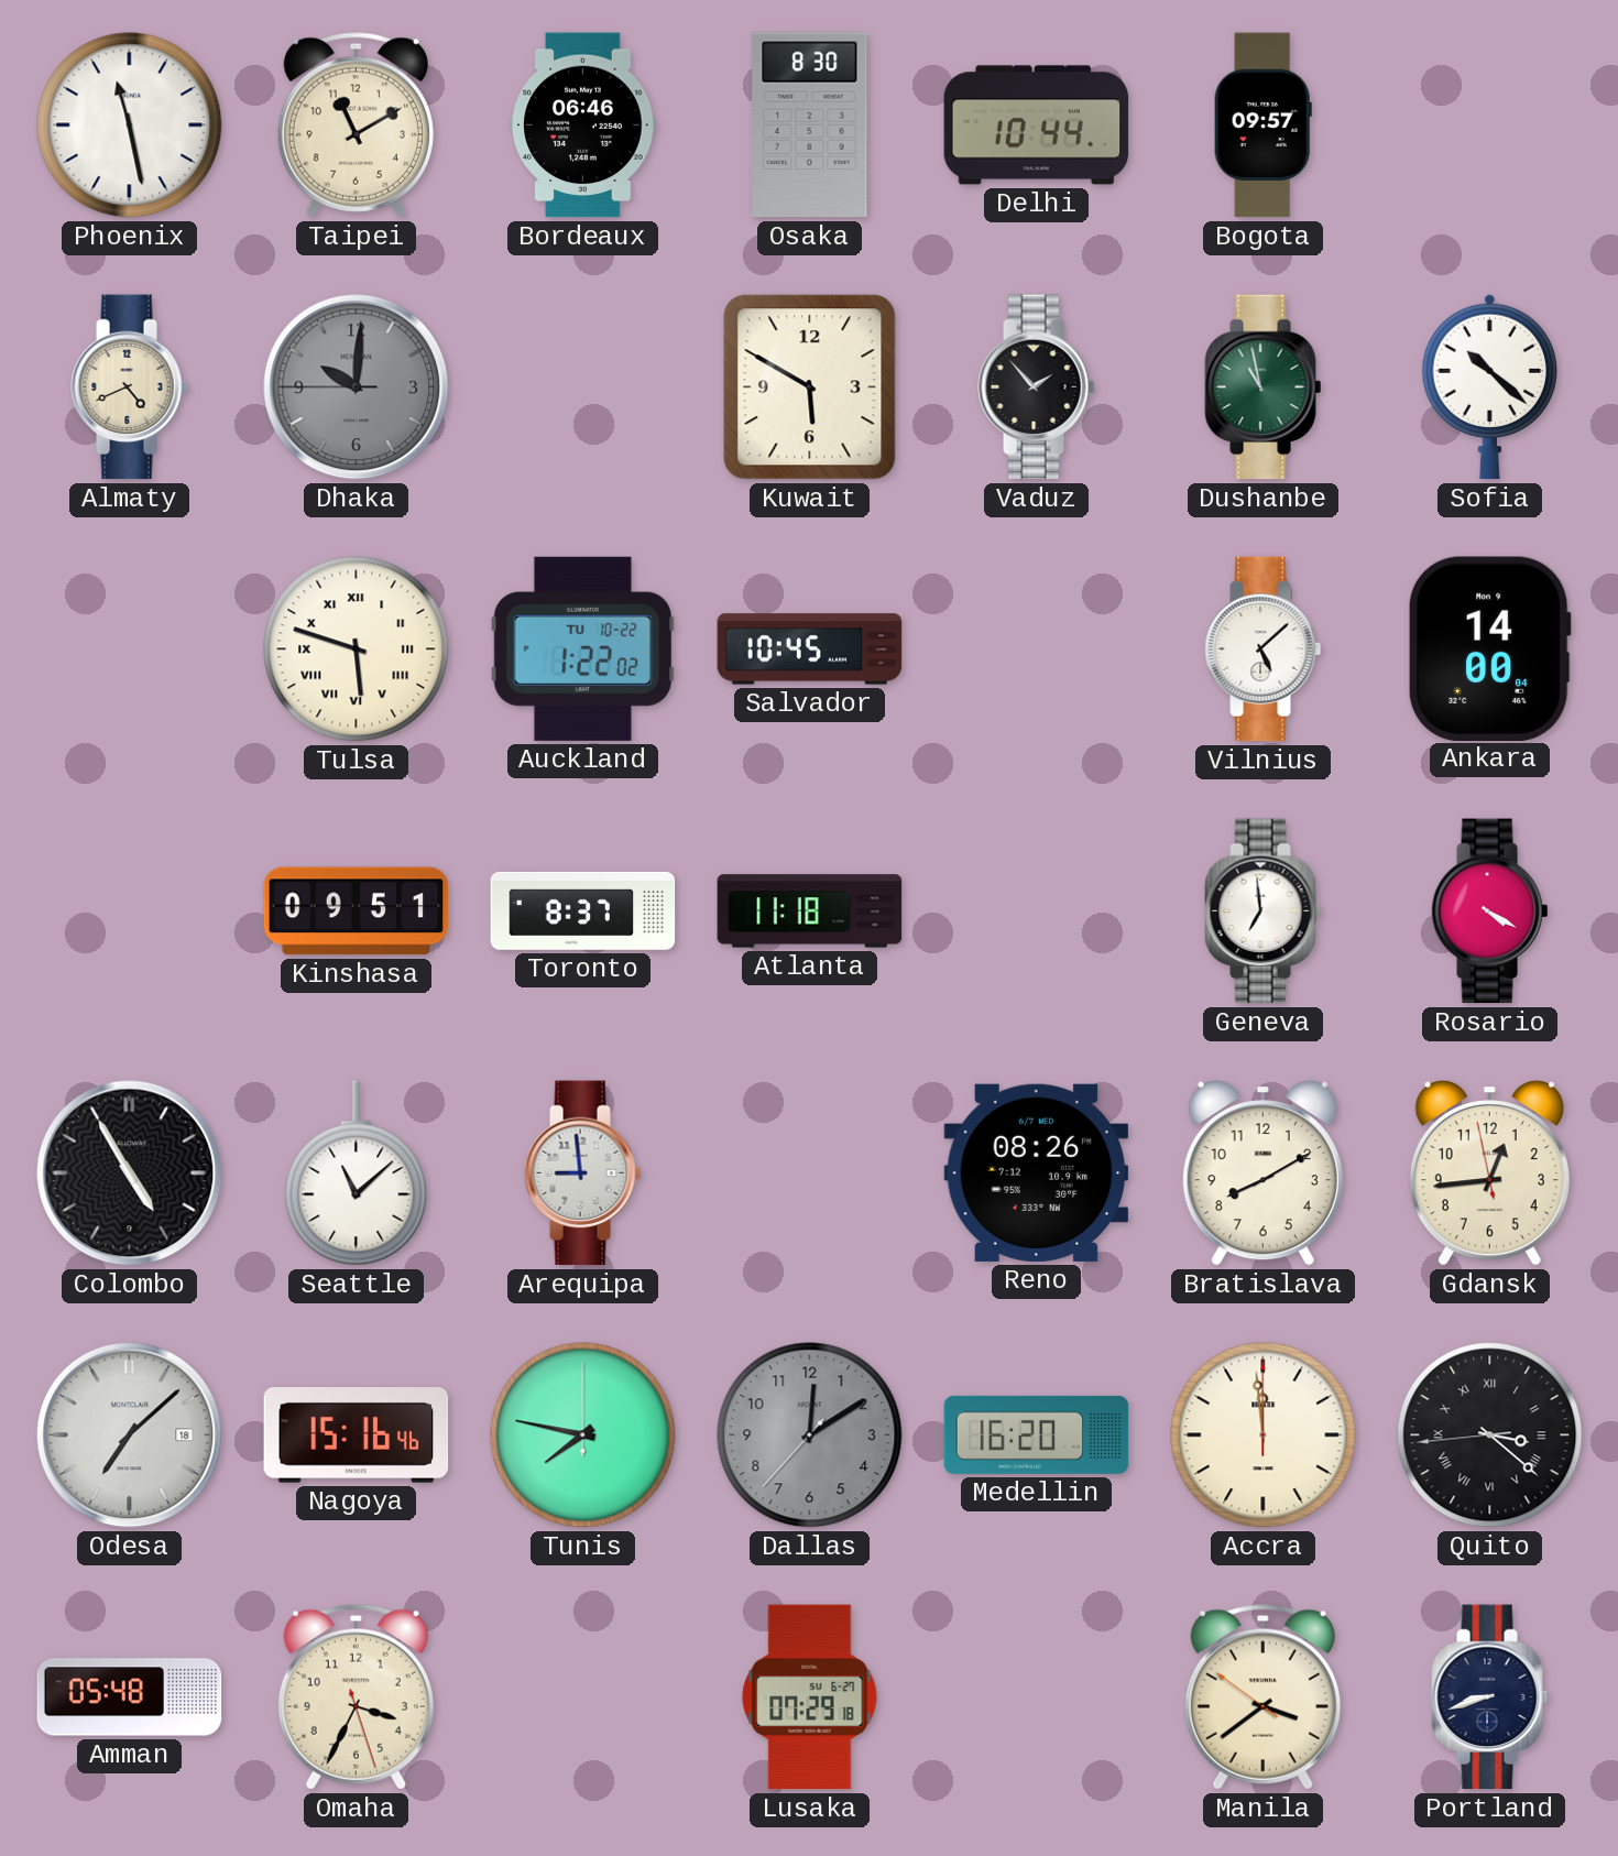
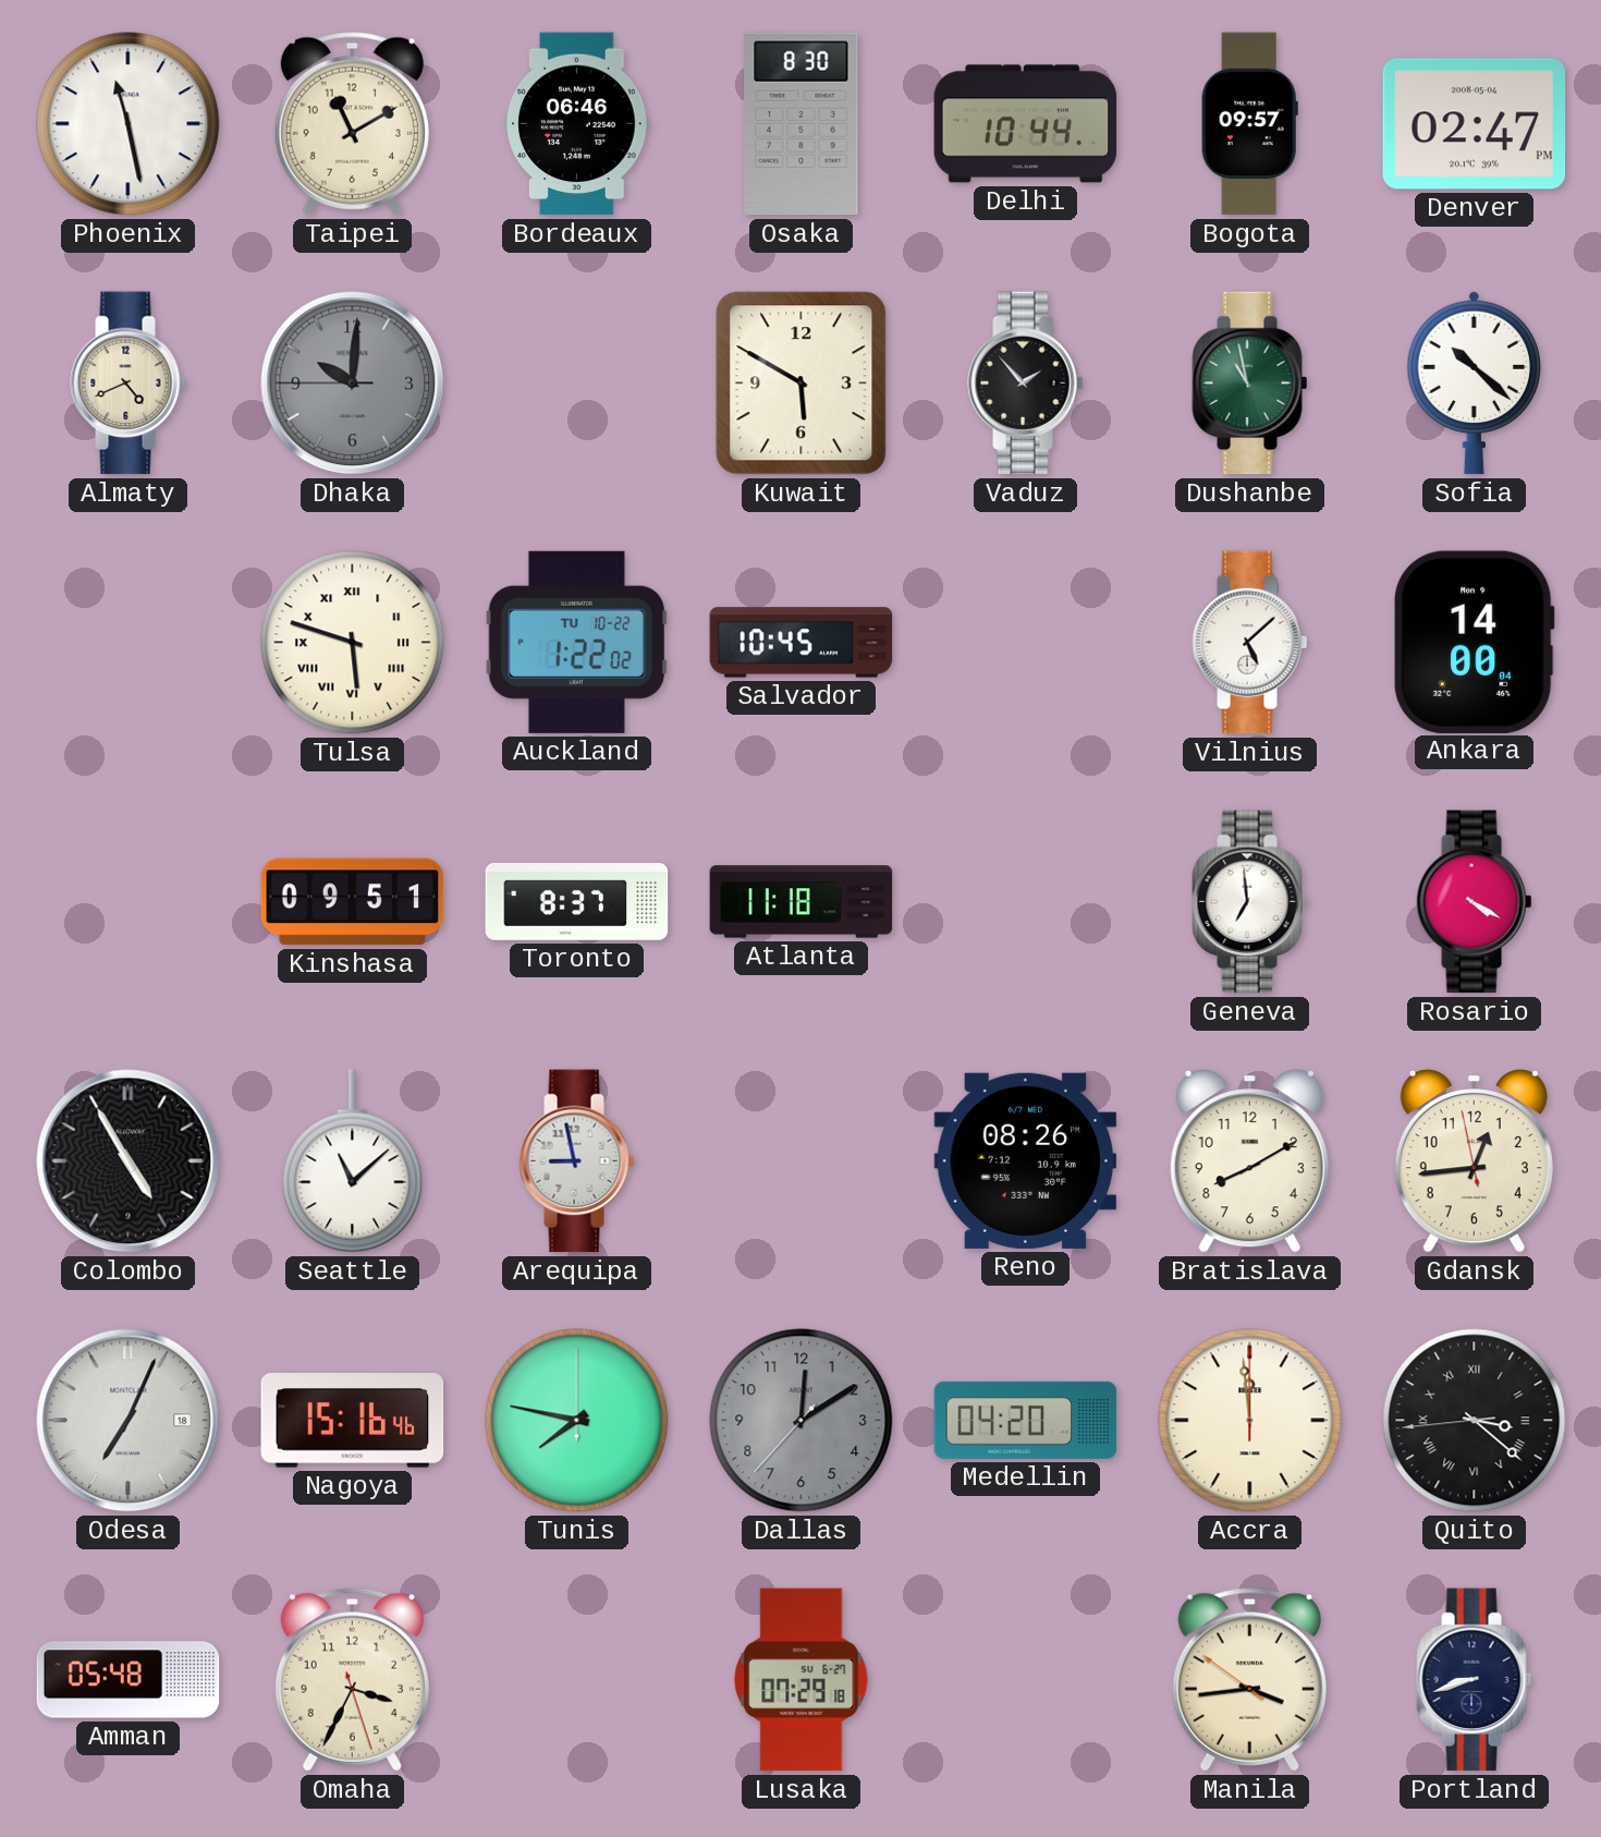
Denver: none -> 02:47
Arequipa: 8:59 -> 8:58
Odesa: 7:08 -> 7:04
Medellin: 16:20 -> 04:20
Manila: 3:38 -> 3:43
